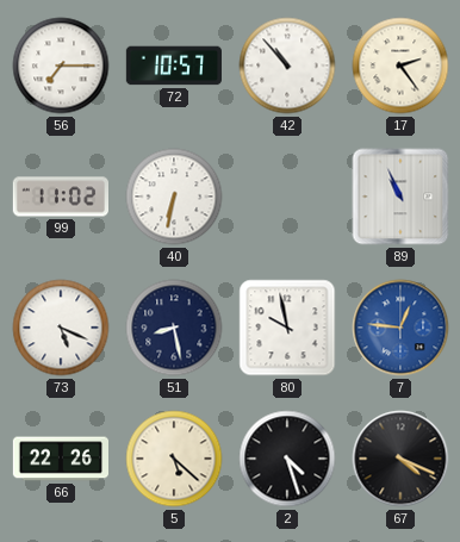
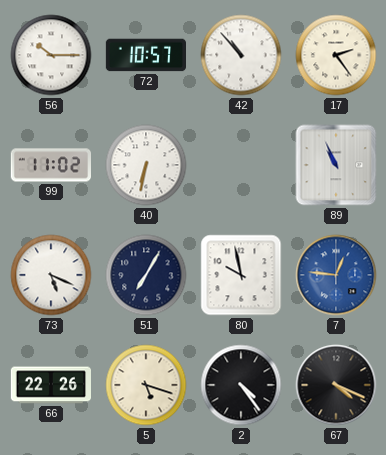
56: 7:15 -> 10:15
51: 8:28 -> 7:05
5: 5:22 -> 5:18
2: 4:27 -> 4:24
